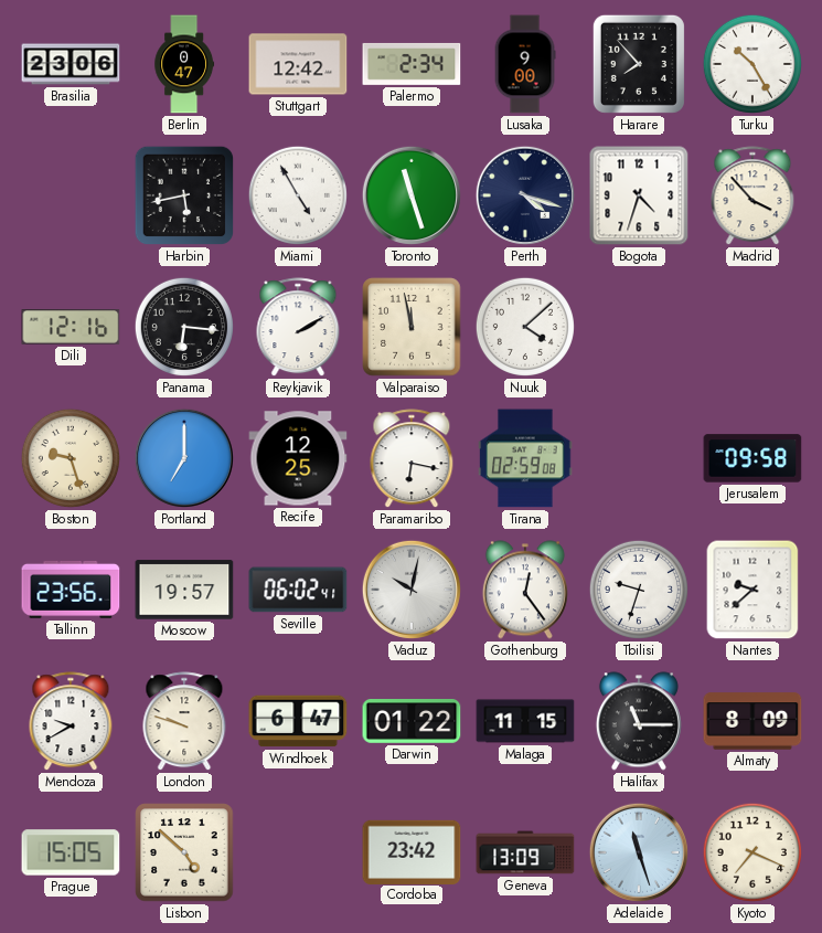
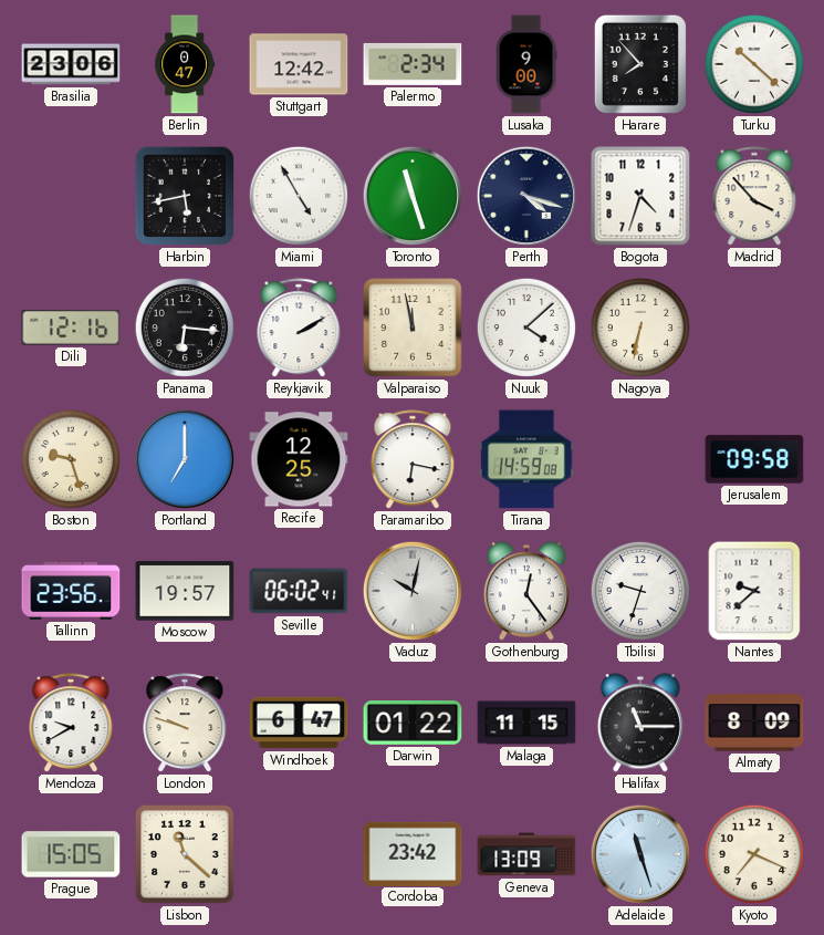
Turku: 10:25 -> 10:22
Nagoya: none -> 6:32
Tirana: 02:59 -> 14:59
Lisbon: 4:52 -> 11:22
